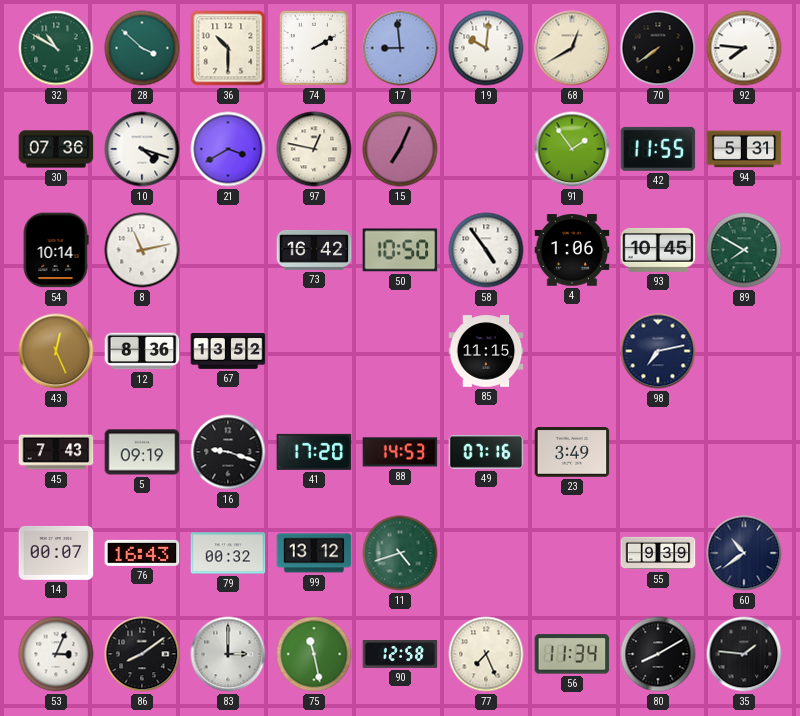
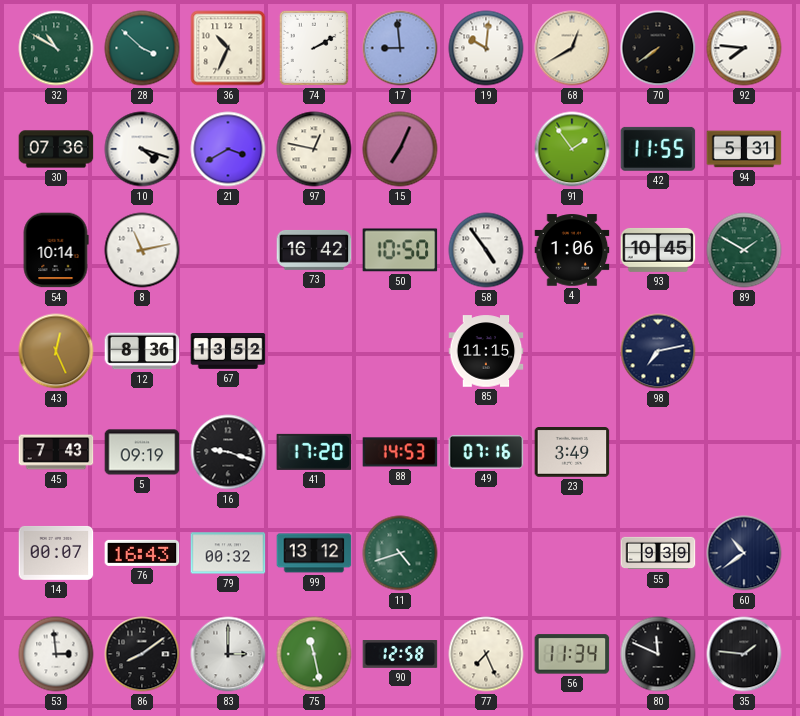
36: 10:30 -> 10:34
89: 7:50 -> 1:50
53: 3:04 -> 2:59
80: 8:10 -> 11:49
